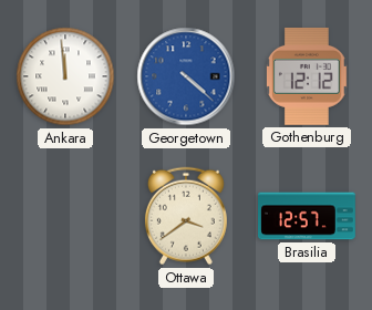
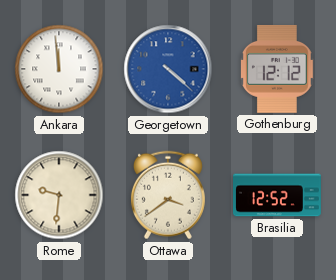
Rome: none -> 9:31
Brasilia: 12:57 -> 12:52
